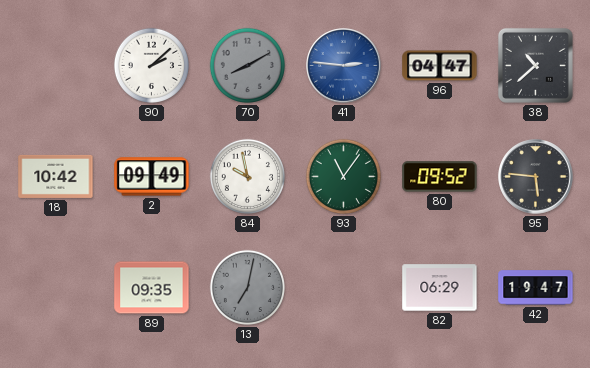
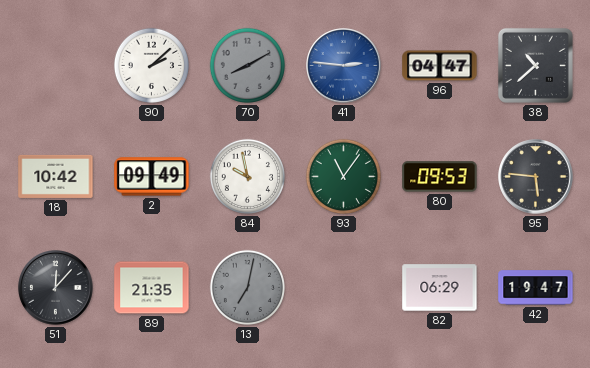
80: 09:52 -> 09:53
51: none -> 12:07
89: 09:35 -> 21:35
